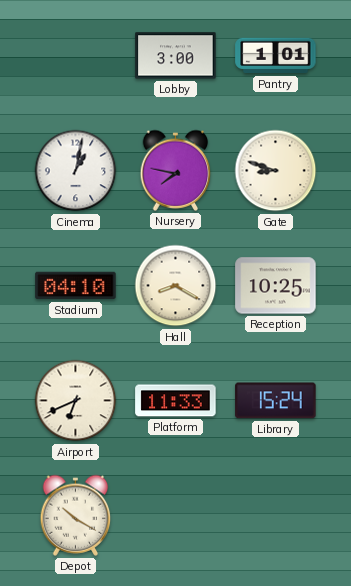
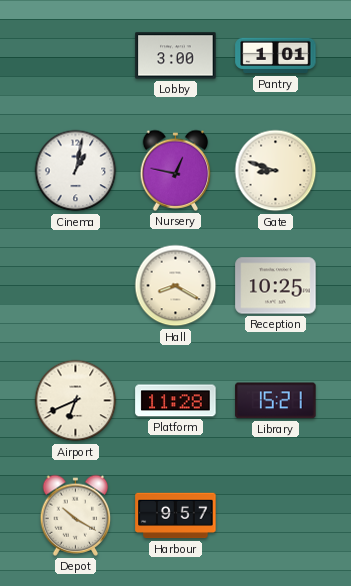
Nursery: 7:47 -> 12:47
Stadium: 04:10 -> none
Platform: 11:33 -> 11:28
Library: 15:24 -> 15:21
Harbour: none -> 9:57
